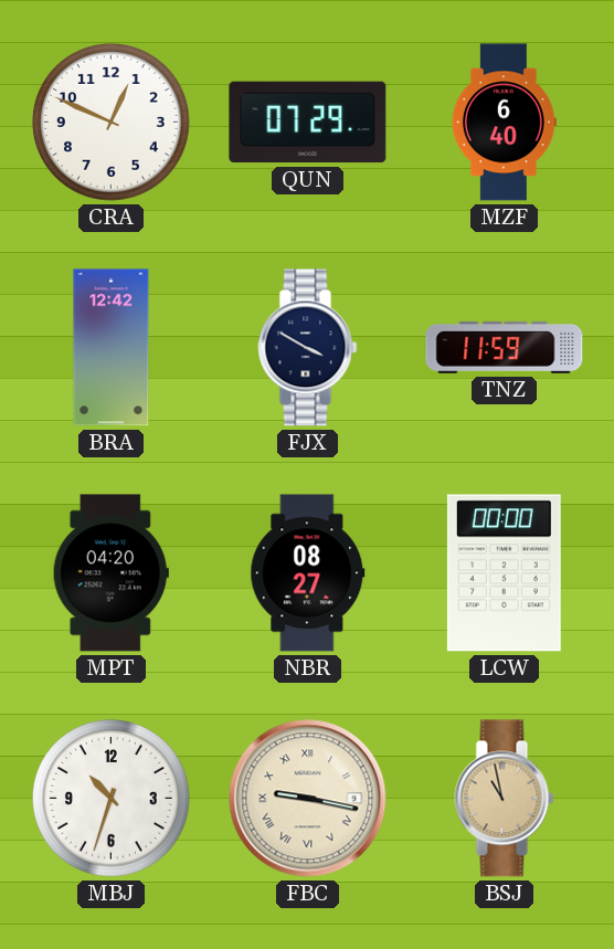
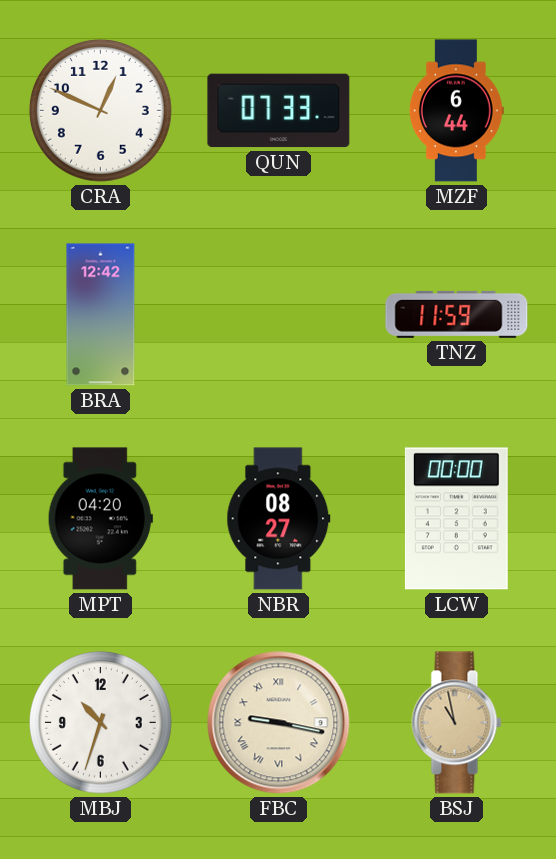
QUN: 07:29 -> 07:33
MZF: 6:40 -> 6:44
FJX: 3:50 -> none
